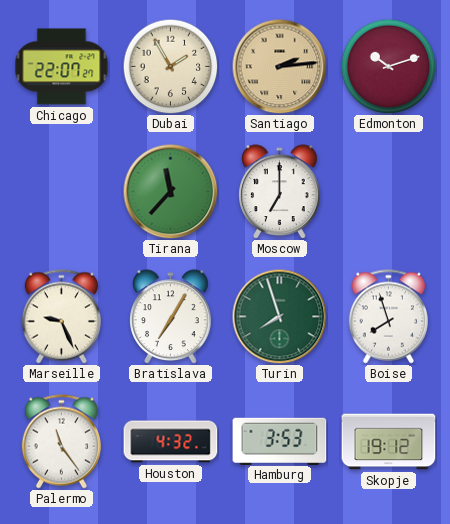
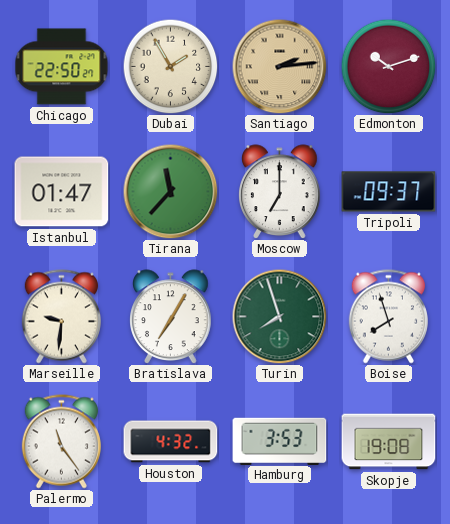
Chicago: 22:07 -> 22:50
Istanbul: none -> 01:47
Tripoli: none -> 09:37
Marseille: 9:26 -> 9:31
Skopje: 19:12 -> 19:08
